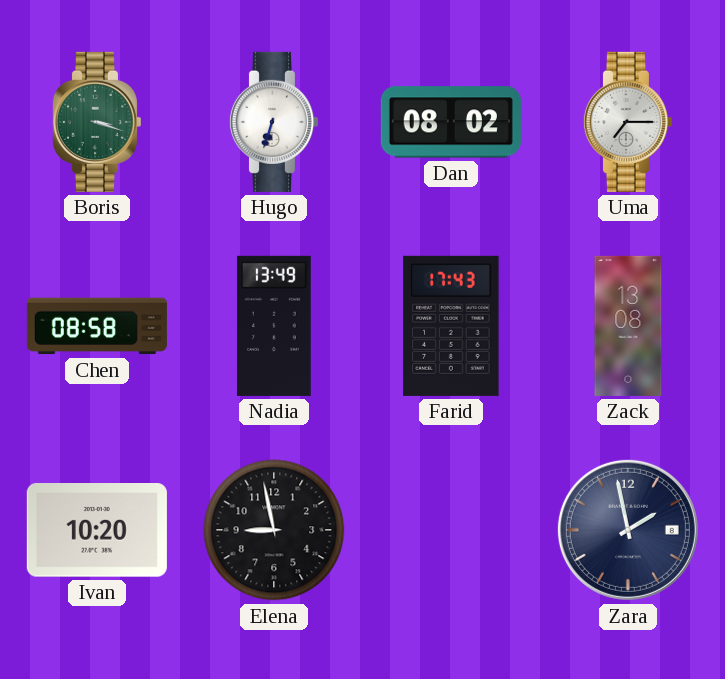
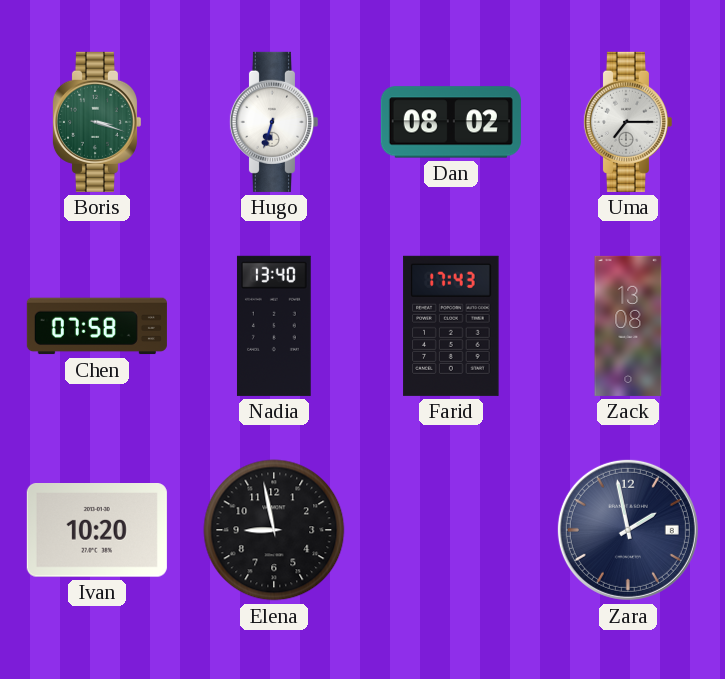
Chen: 08:58 -> 07:58
Nadia: 13:49 -> 13:40
